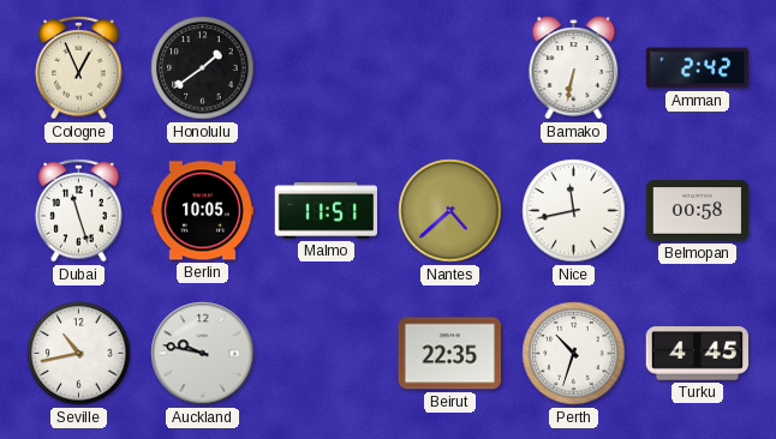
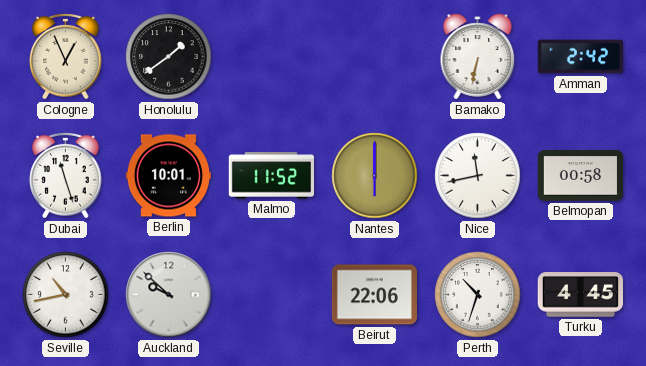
Berlin: 10:05 -> 10:01
Malmo: 11:51 -> 11:52
Nantes: 4:38 -> 6:00
Auckland: 9:47 -> 9:52
Beirut: 22:35 -> 22:06
